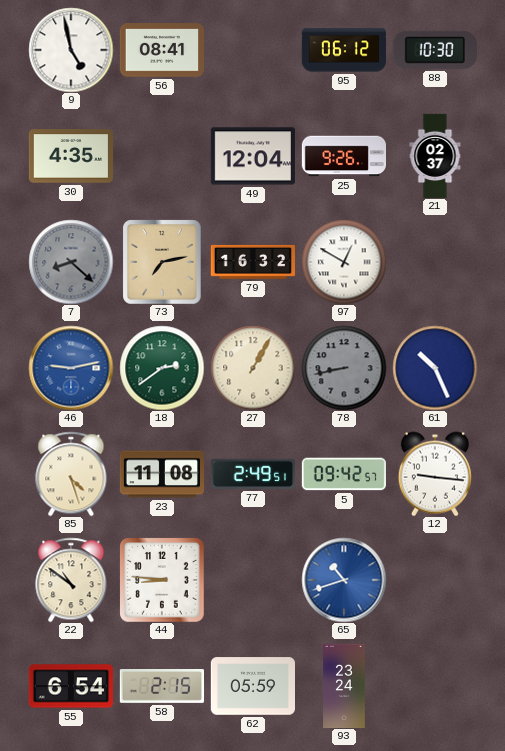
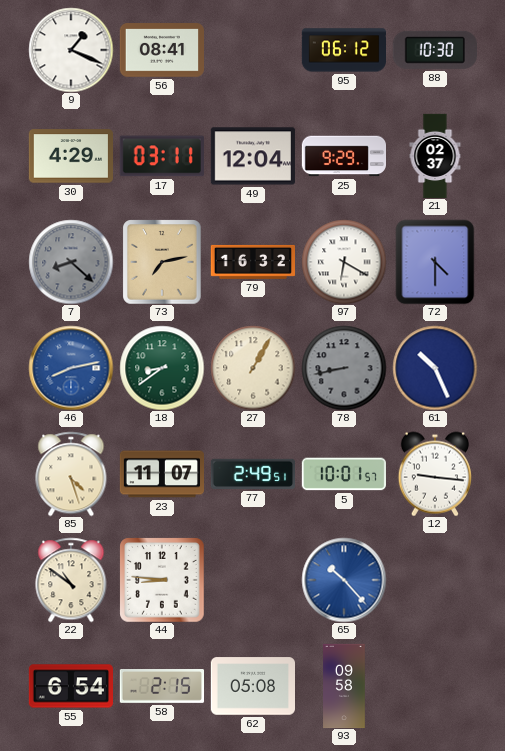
9: 4:58 -> 1:19
30: 4:35 -> 4:29
17: none -> 03:11
25: 9:26 -> 9:29
97: 12:50 -> 6:20
72: none -> 4:30
46: 9:13 -> 8:13
18: 2:39 -> 8:39
23: 11:08 -> 11:07
5: 09:42 -> 10:01
65: 10:42 -> 10:23
62: 05:59 -> 05:08
93: 23:24 -> 09:58
